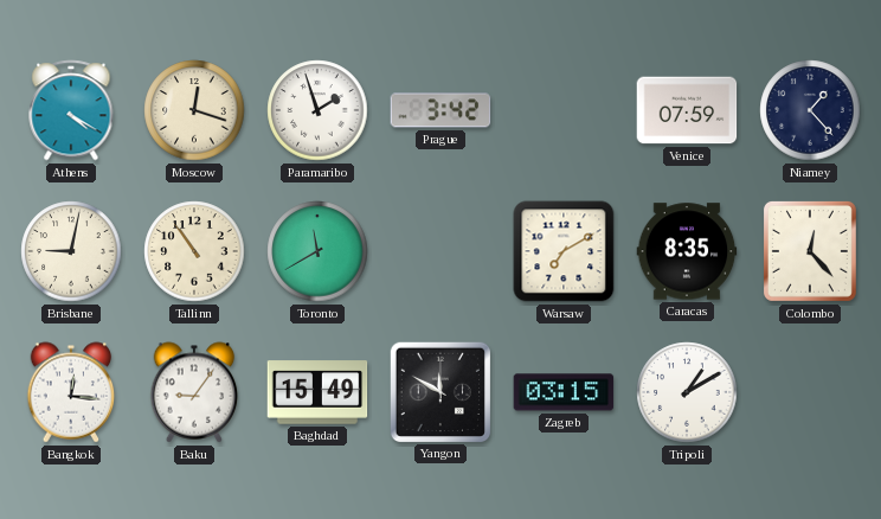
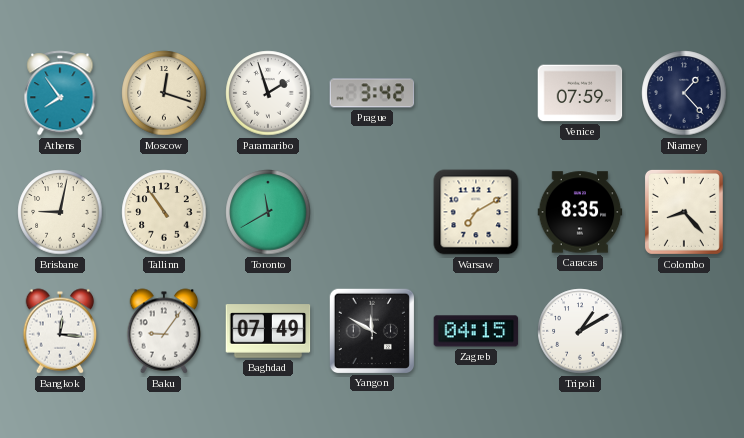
Athens: 4:20 -> 7:54
Colombo: 12:23 -> 8:23
Baghdad: 15:49 -> 07:49
Zagreb: 03:15 -> 04:15
